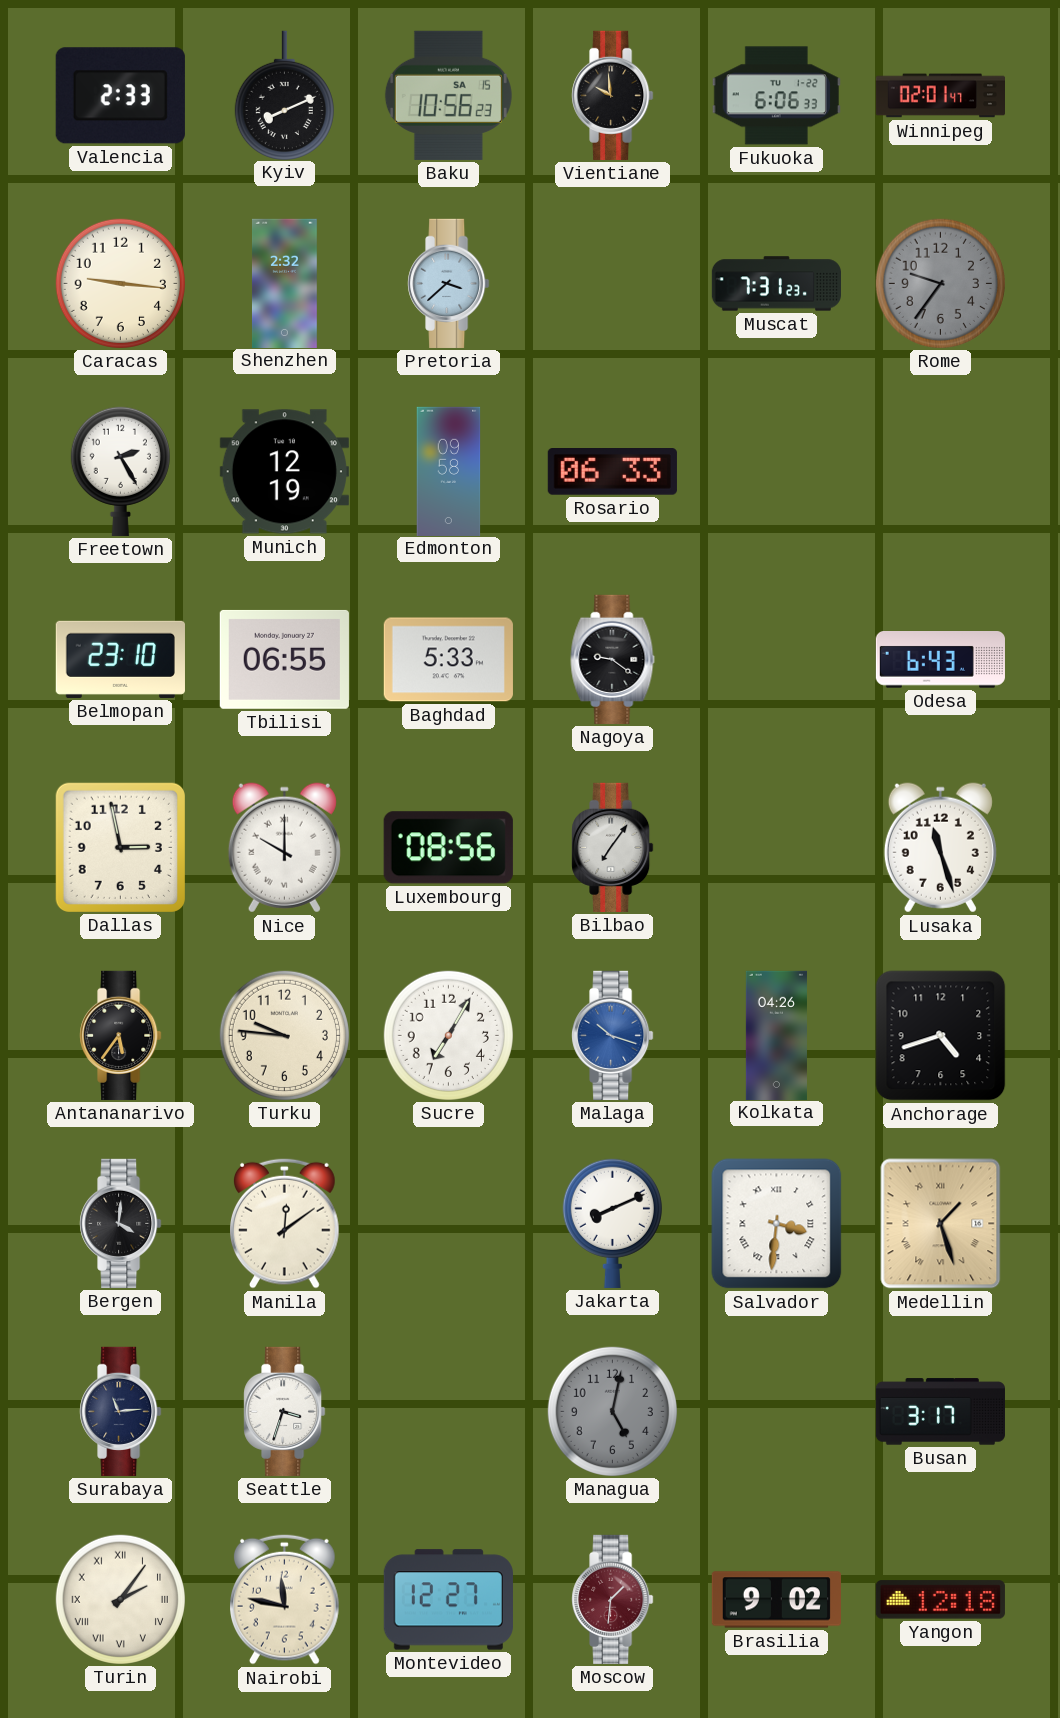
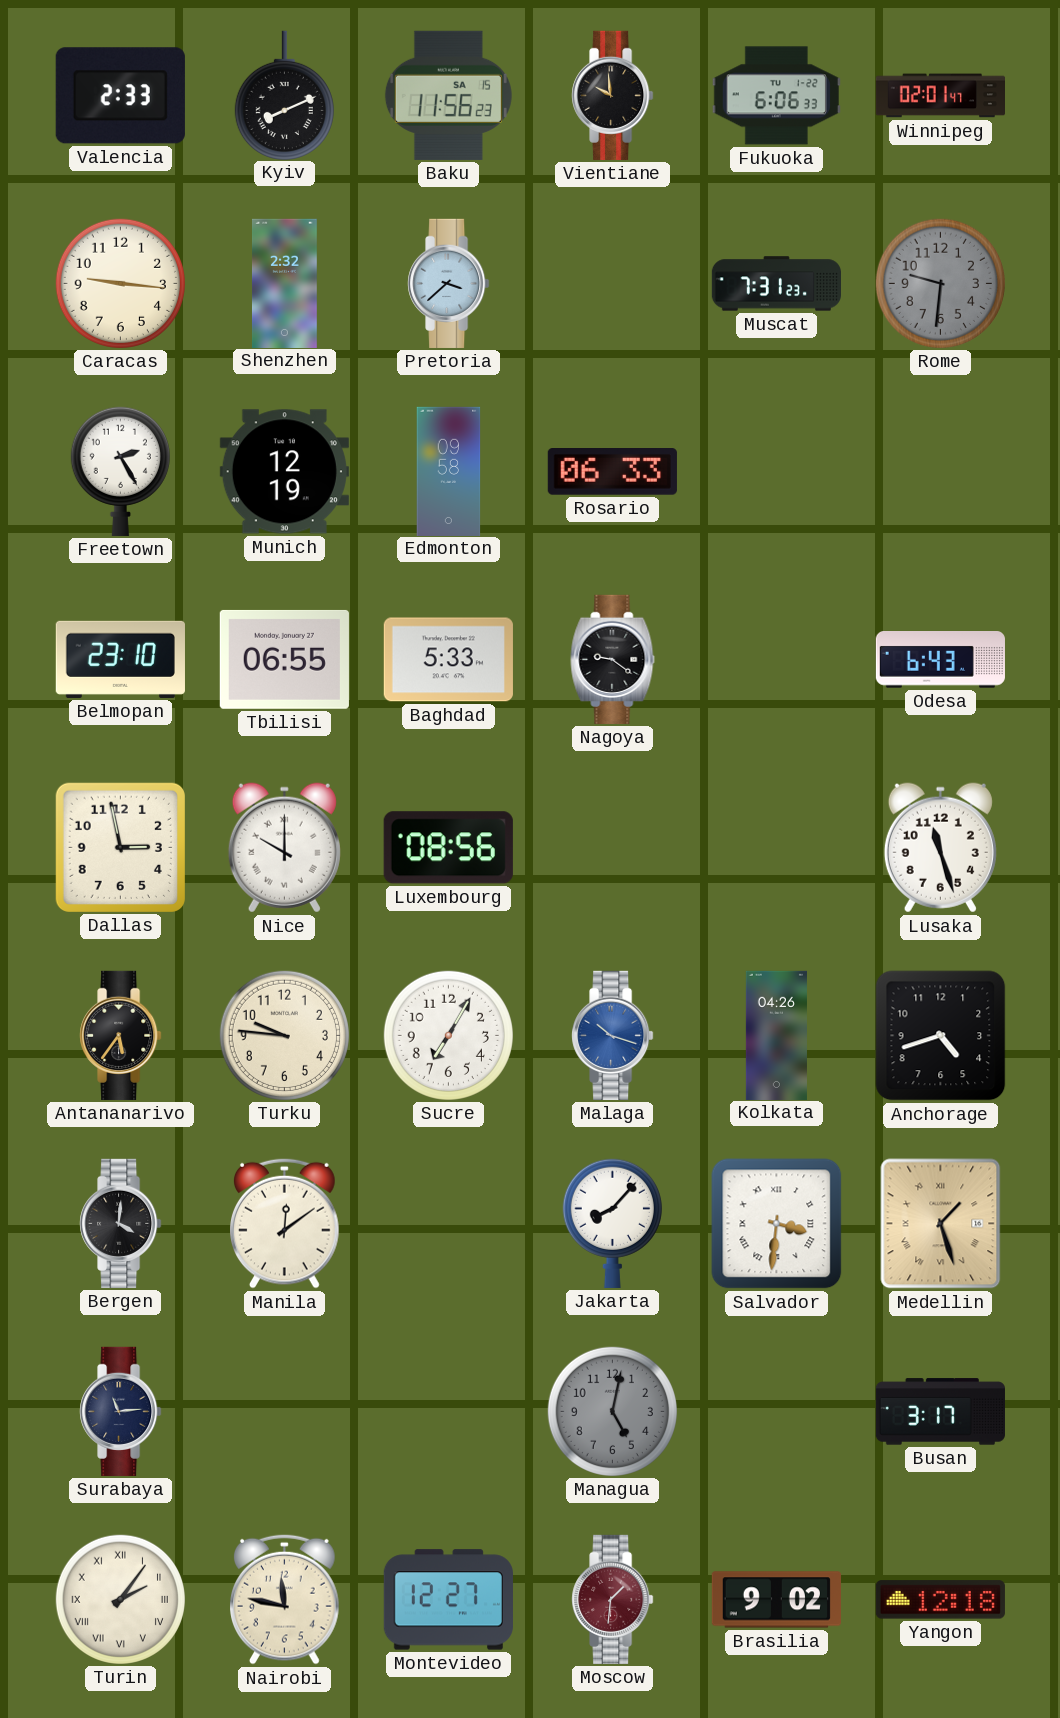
Baku: 10:56 -> 11:56
Rome: 9:36 -> 9:31
Bilbao: 7:06 -> none
Jakarta: 8:11 -> 8:07
Seattle: 3:33 -> none
